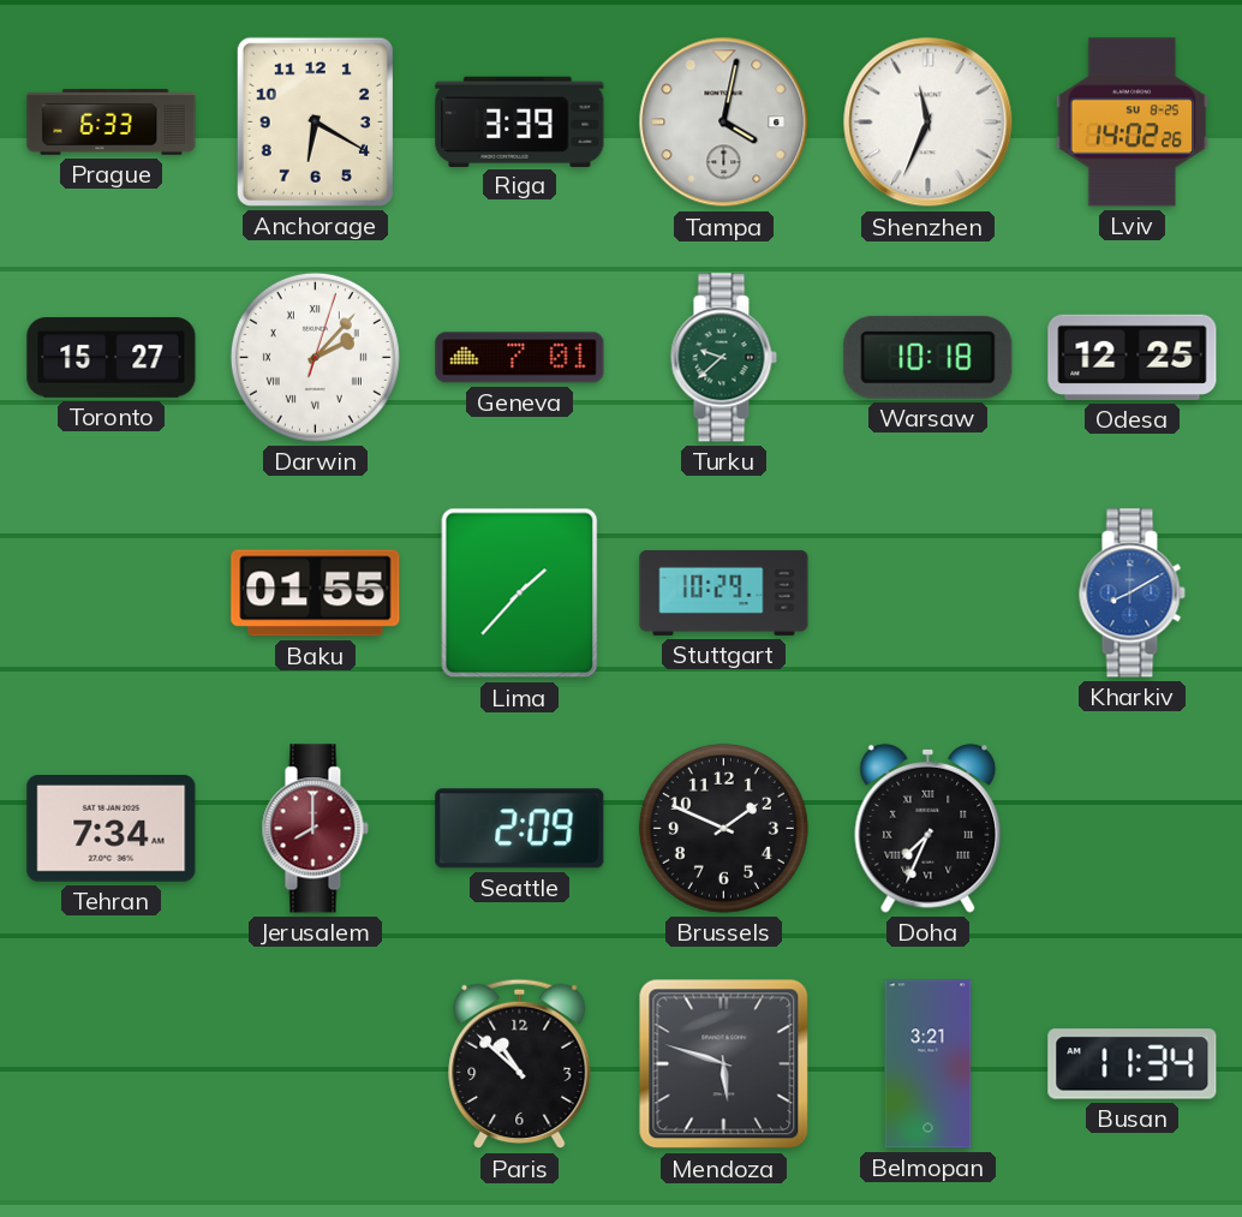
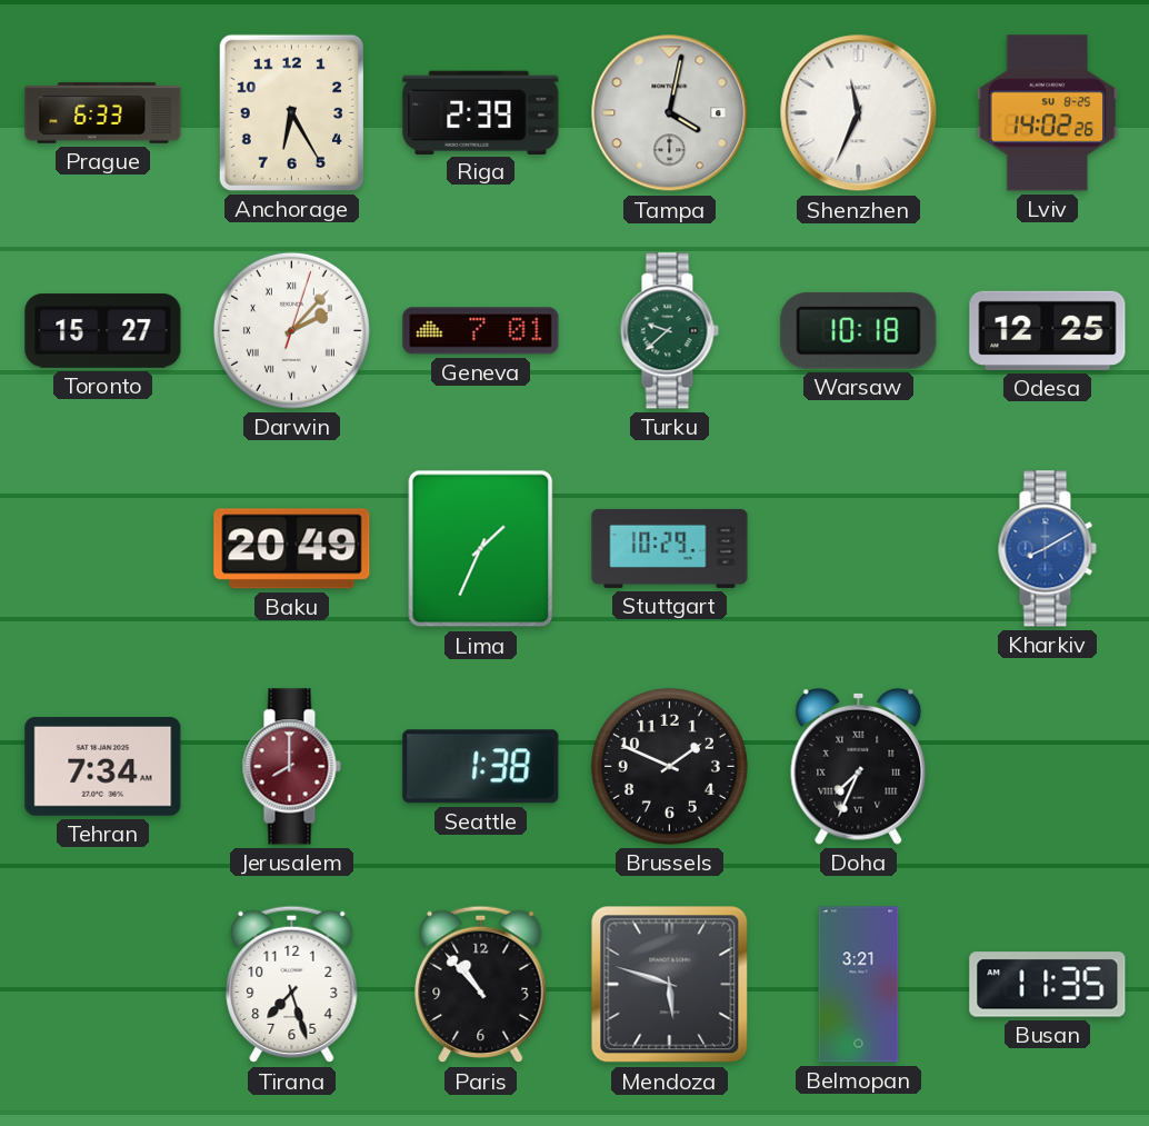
Anchorage: 6:20 -> 6:25
Riga: 3:39 -> 2:39
Baku: 01:55 -> 20:49
Lima: 1:37 -> 1:34
Seattle: 2:09 -> 1:38
Tirana: none -> 7:27
Paris: 10:52 -> 10:53
Busan: 11:34 -> 11:35
